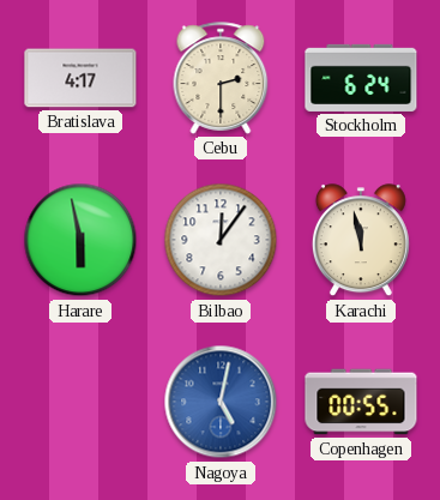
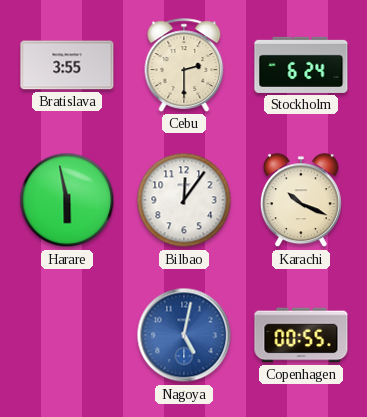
Bratislava: 4:17 -> 3:55
Karachi: 11:58 -> 10:19
